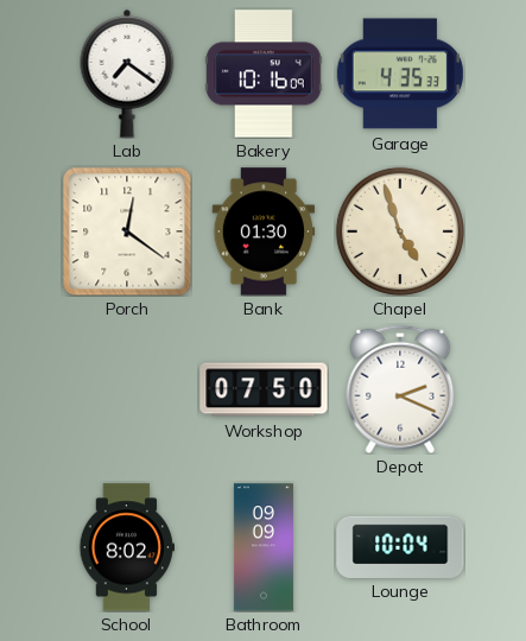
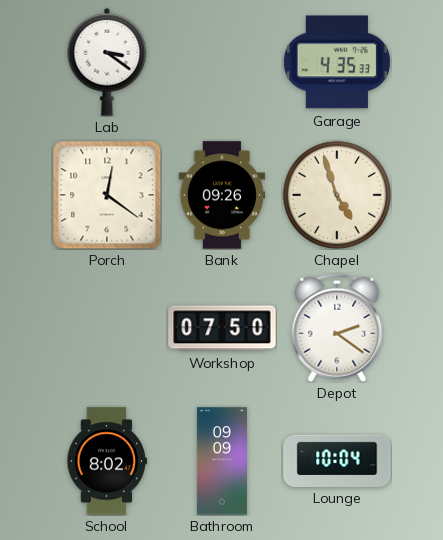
Lab: 7:21 -> 3:21
Bakery: 10:16 -> none
Bank: 01:30 -> 09:26
Depot: 2:19 -> 2:21
